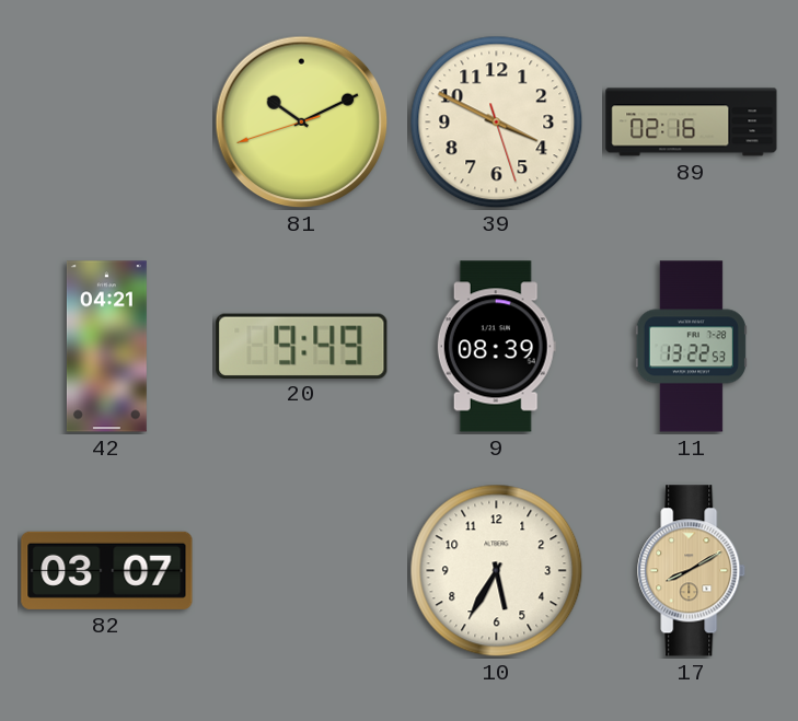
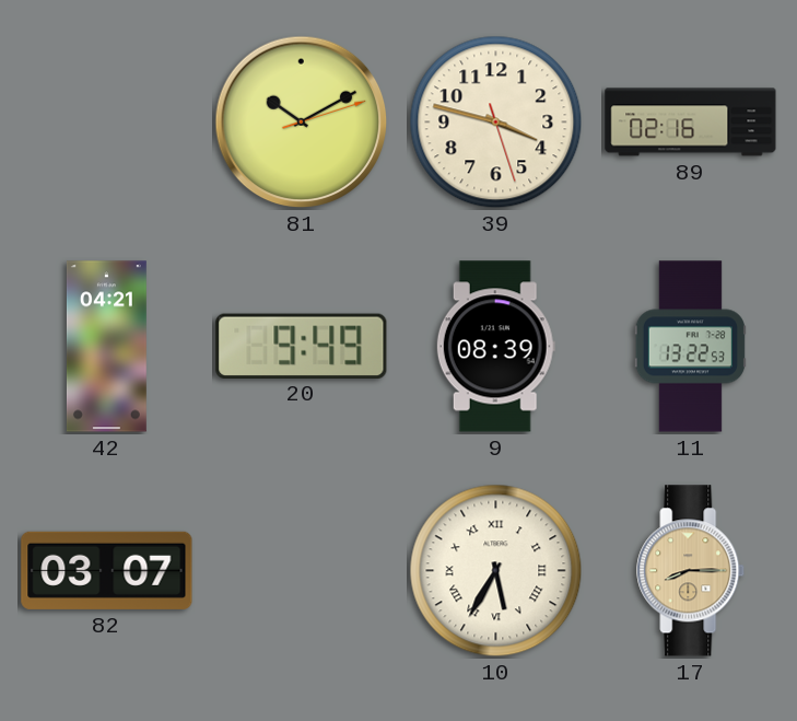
81: 10:10:42 -> 10:10:12
39: 3:49 -> 3:47
10 numerals: Arabic -> Roman
17: 8:10 -> 8:15
